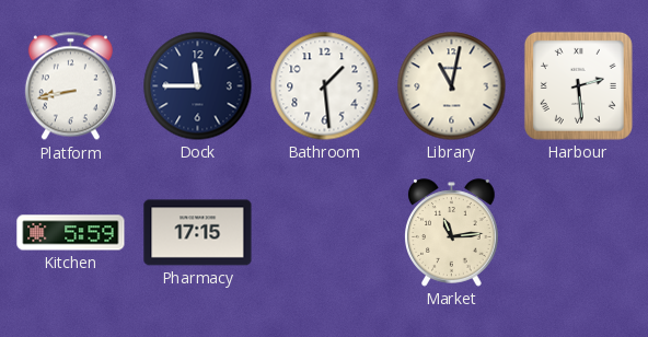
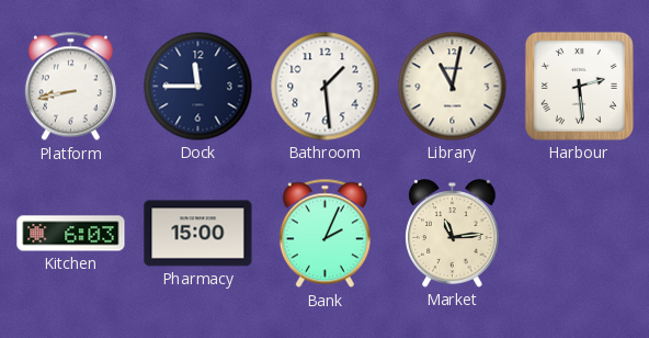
Kitchen: 5:59 -> 6:03
Pharmacy: 17:15 -> 15:00
Bank: none -> 2:04
